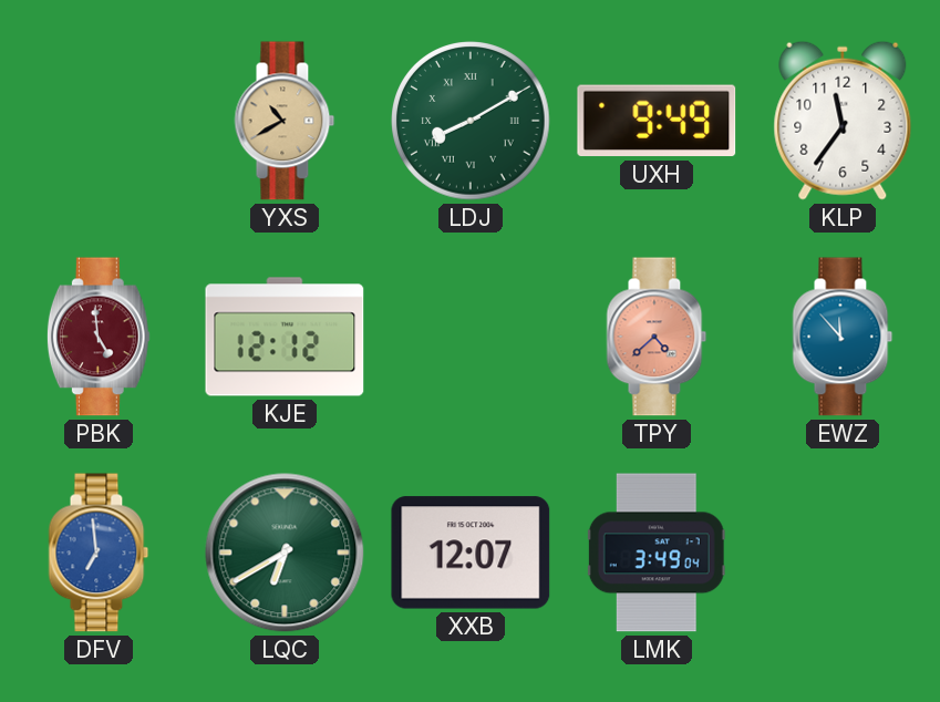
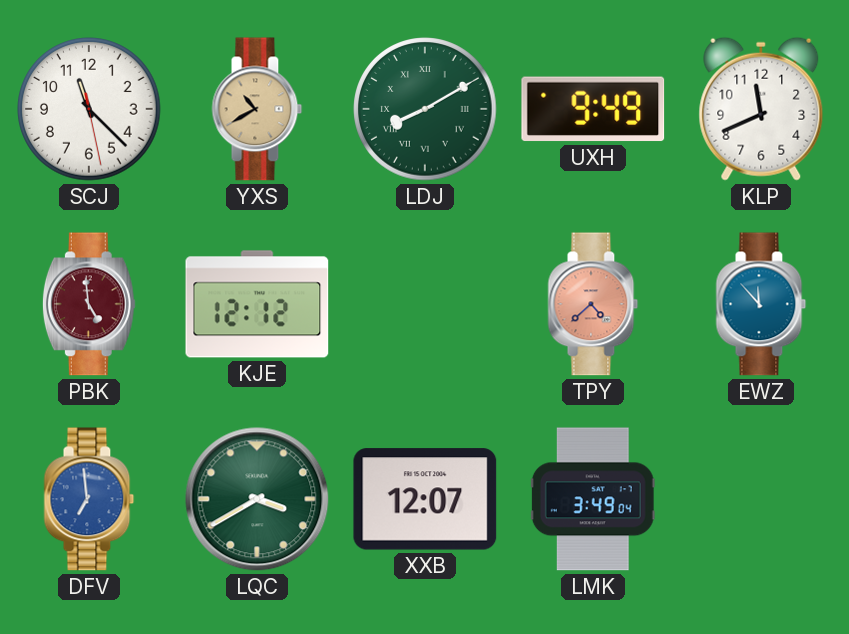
SCJ: none -> 11:22
KLP: 11:36 -> 11:41
LQC: 6:40 -> 3:40
